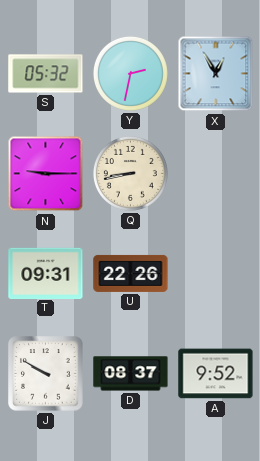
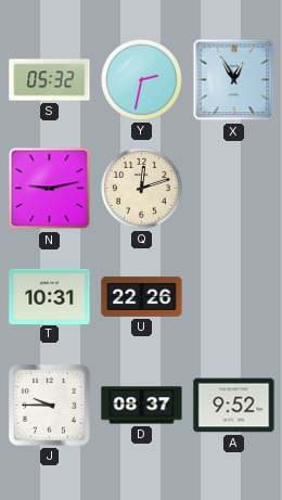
N: 9:15 -> 9:13
Q: 8:43 -> 12:12
T: 09:31 -> 10:31
J: 9:50 -> 9:45
